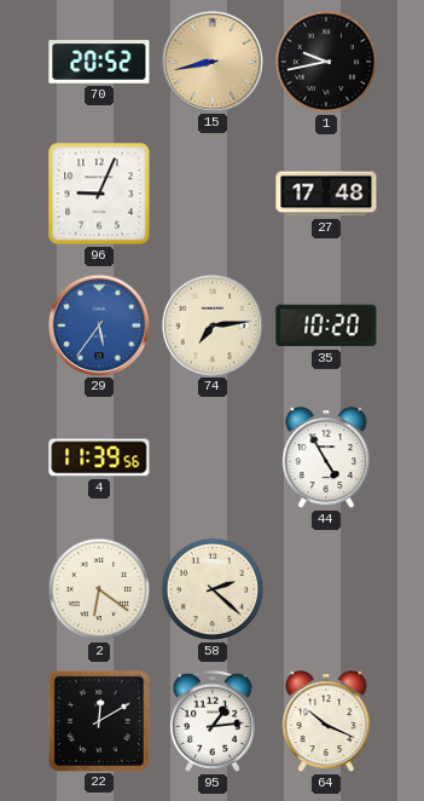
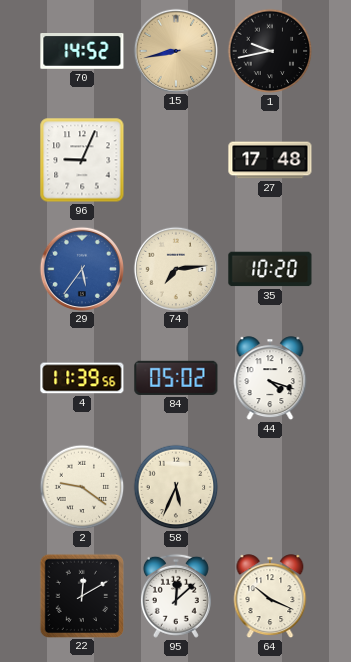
70: 20:52 -> 14:52
84: none -> 05:02
44: 4:55 -> 4:18
2: 6:21 -> 9:21
58: 2:22 -> 5:34
95: 1:14 -> 12:08
